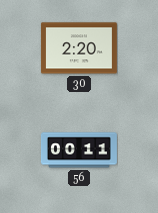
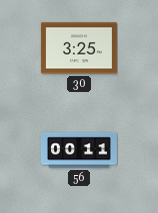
30: 2:20 -> 3:25
